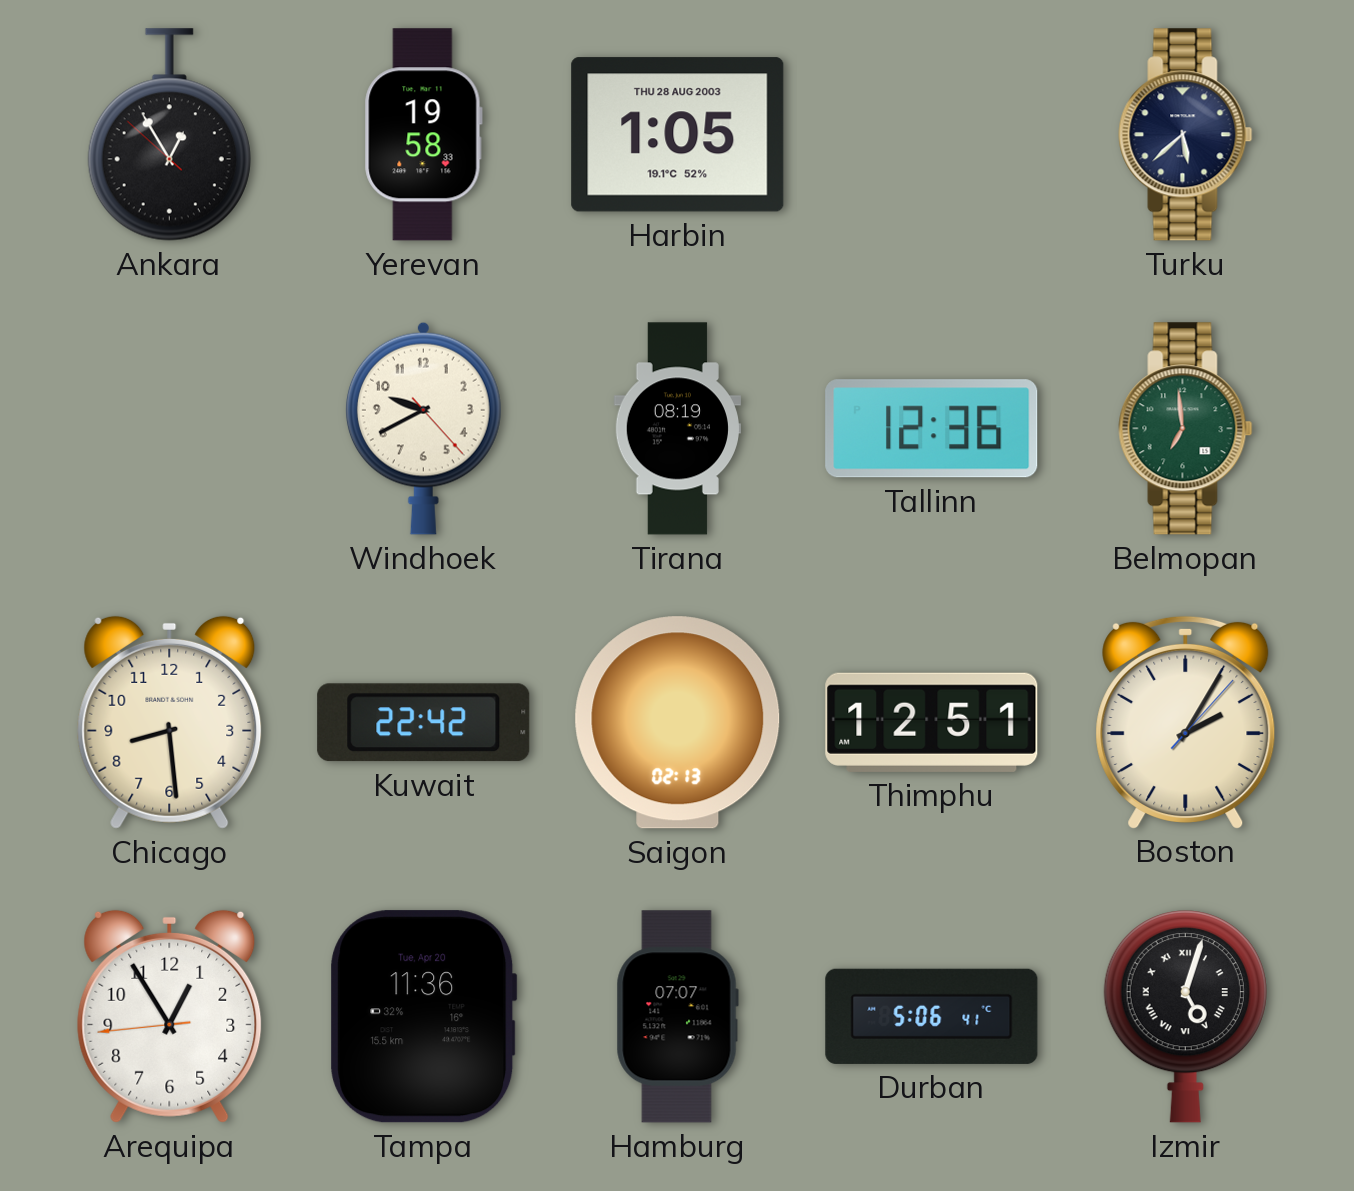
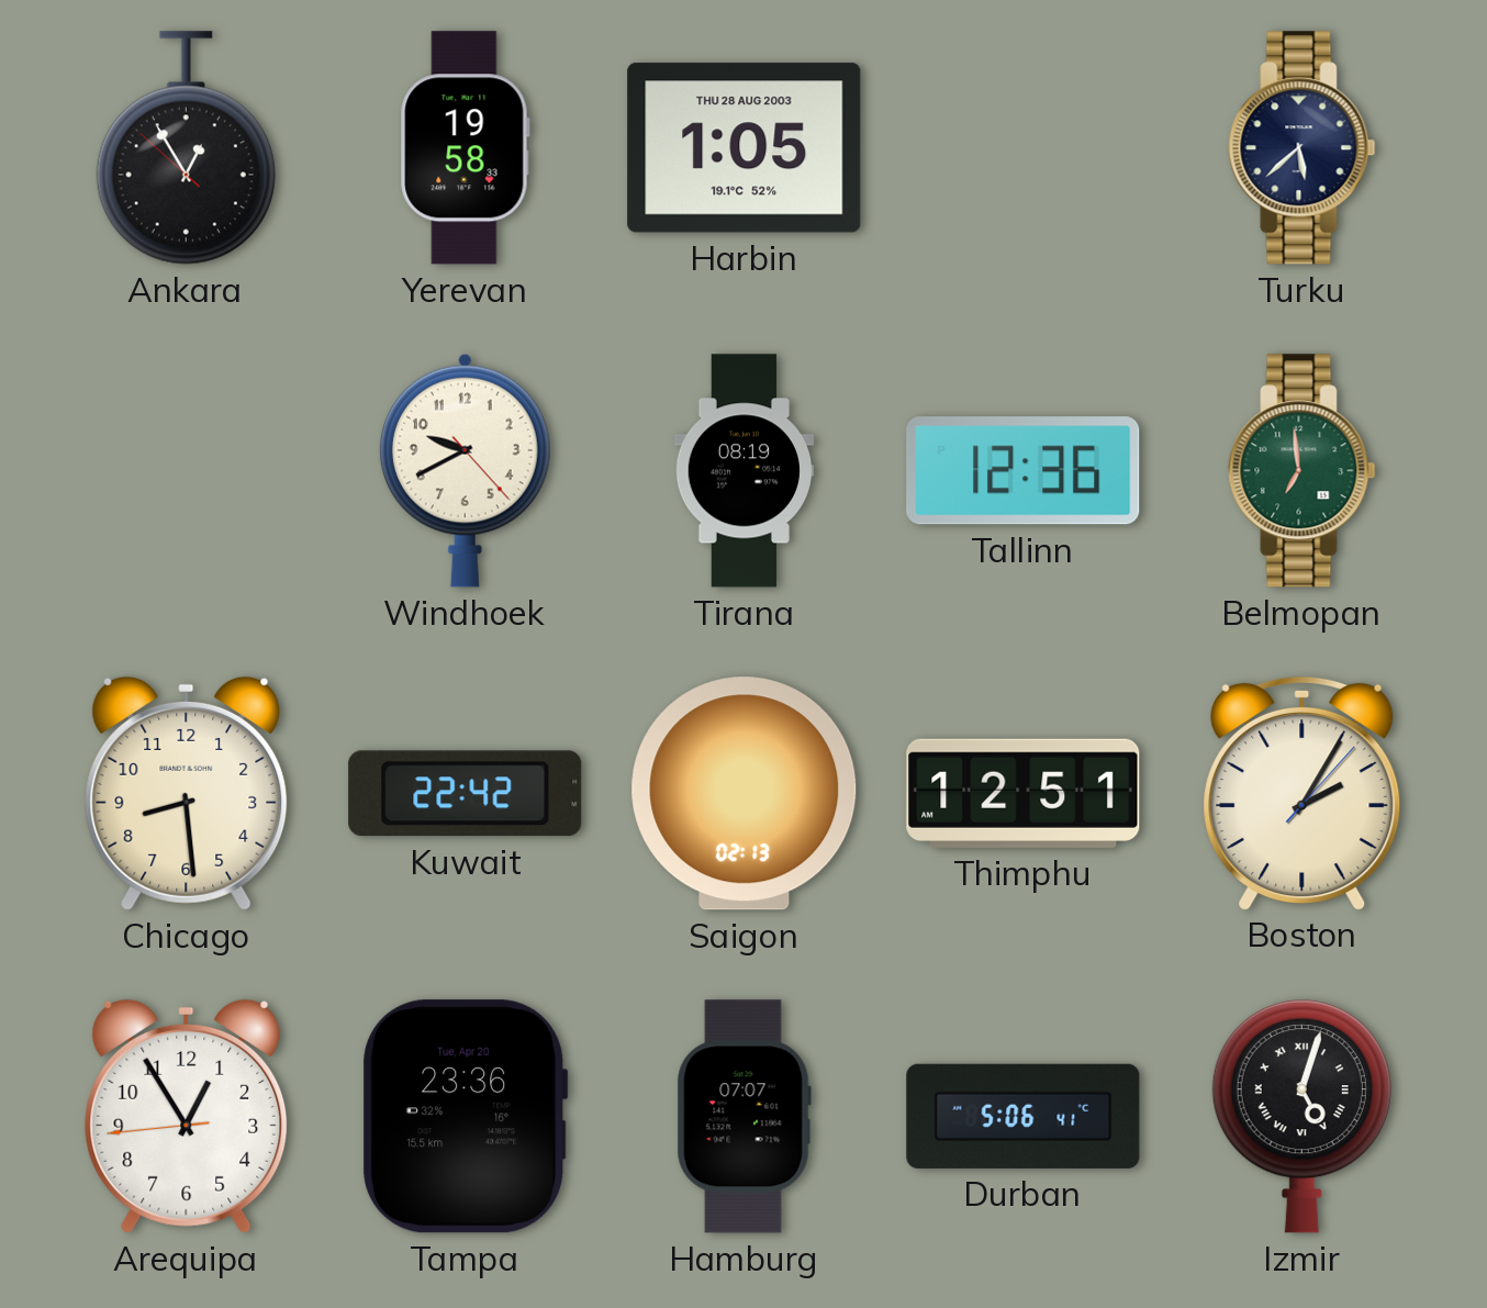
Tampa: 11:36 -> 23:36
